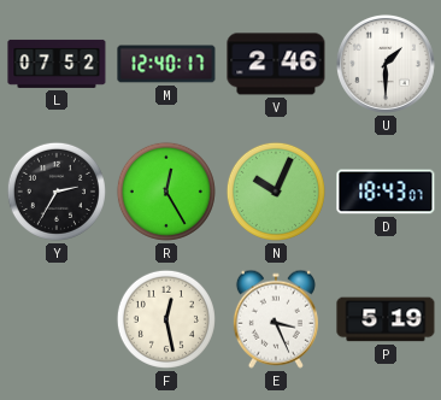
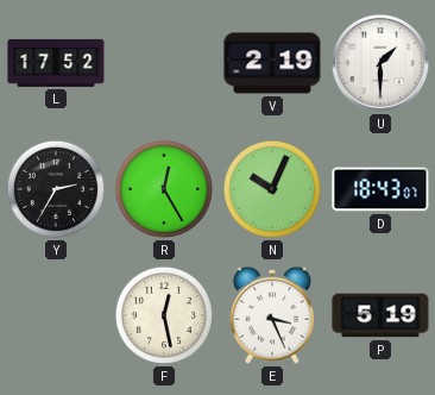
L: 07:52 -> 17:52
M: 12:40 -> none
V: 2:46 -> 2:19
